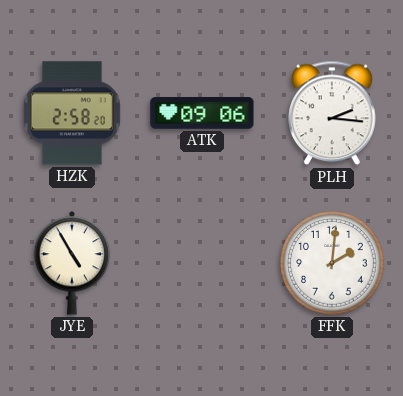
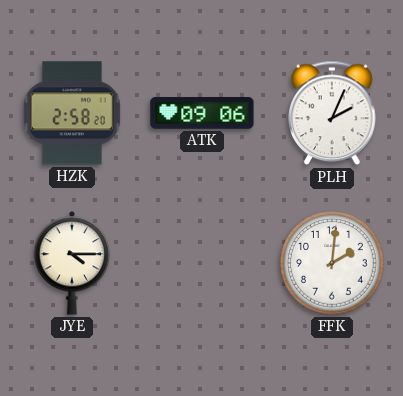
PLH: 2:16 -> 2:04
JYE: 4:55 -> 4:15
